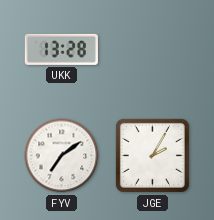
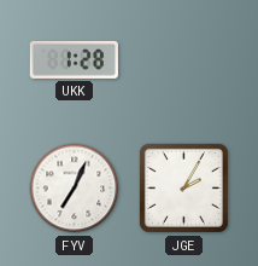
UKK: 13:28 -> 1:28
FYV: 7:09 -> 7:04
